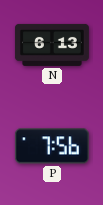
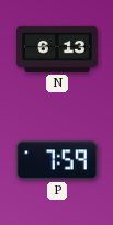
P: 7:56 -> 7:59
